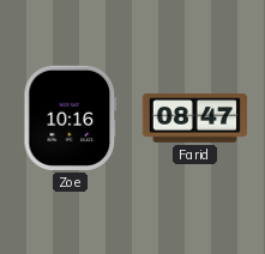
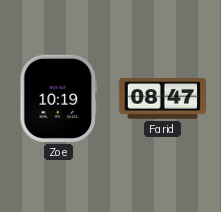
Zoe: 10:16 -> 10:19
